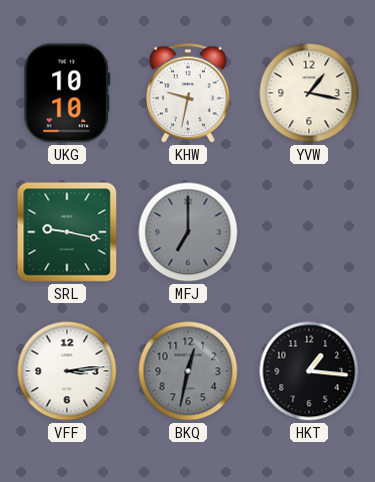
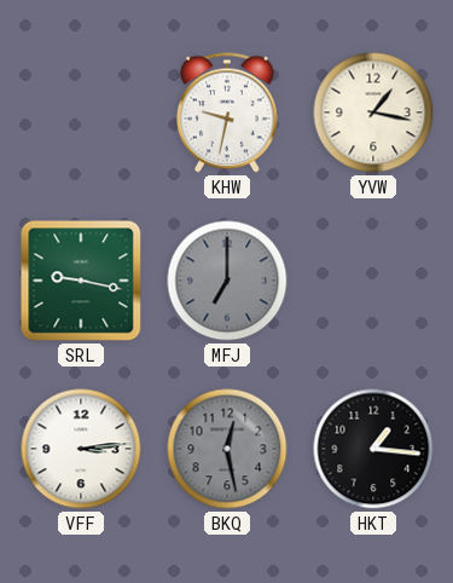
UKG: 10:10 -> none
BKQ: 12:32 -> 12:28
